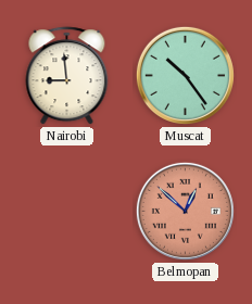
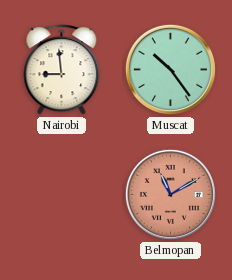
Belmopan: 12:52 -> 11:10
